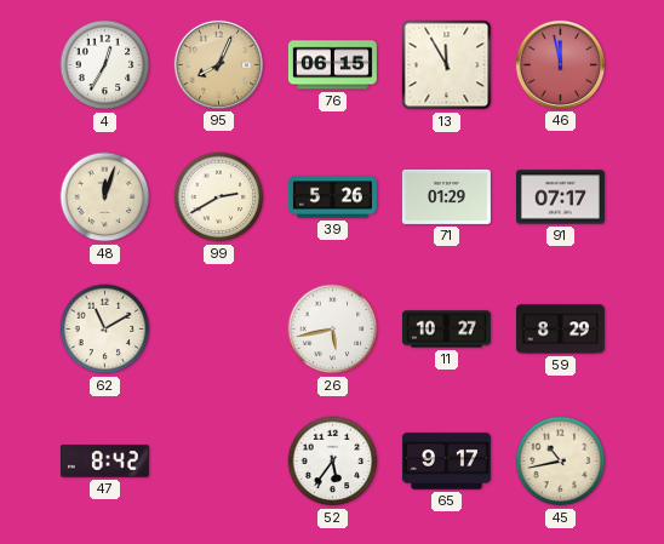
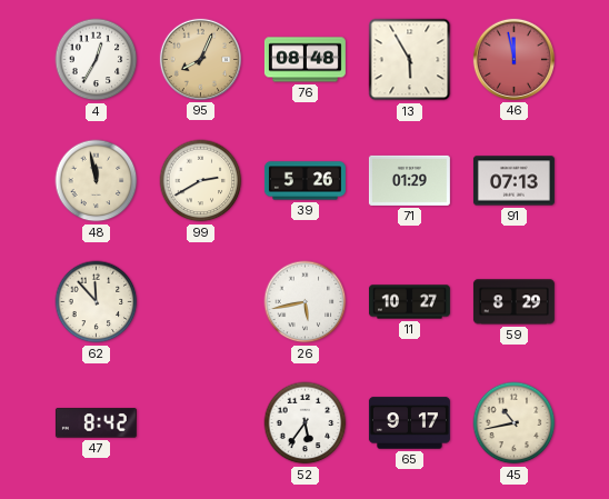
76: 06:15 -> 08:48
13: 11:55 -> 5:55
48: 12:03 -> 11:58
91: 07:17 -> 07:13
62: 11:10 -> 11:53
